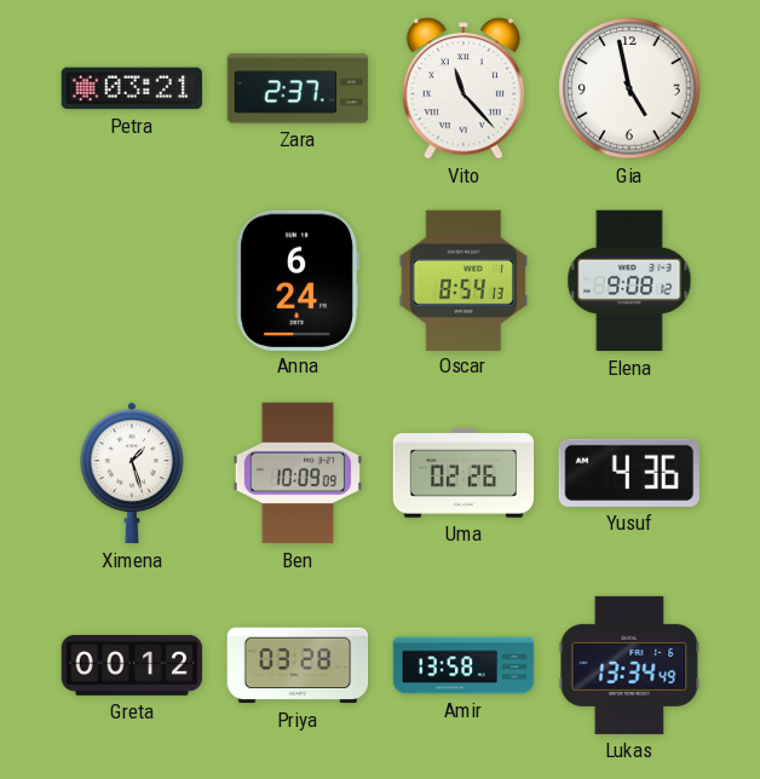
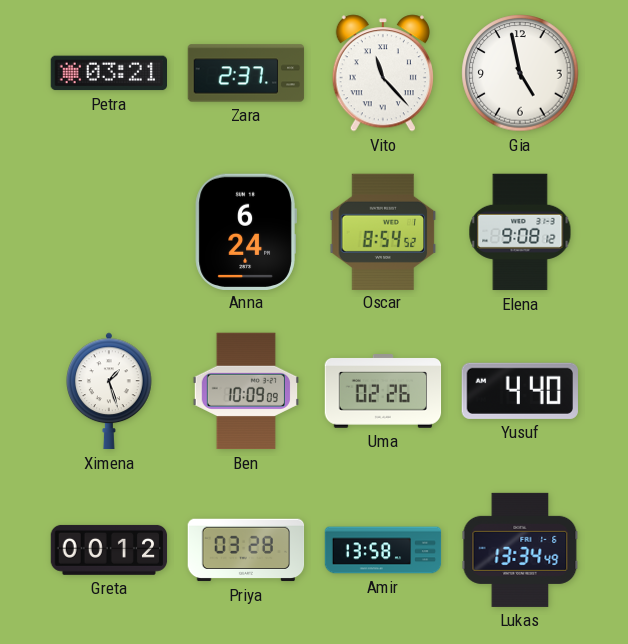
Oscar: 8:54:13 -> 8:54:52
Yusuf: 4:36 -> 4:40
